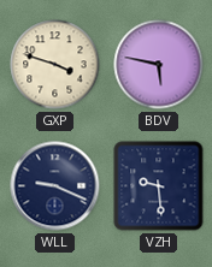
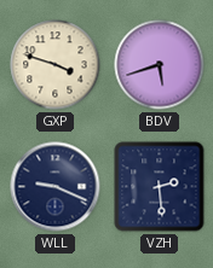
BDV: 5:47 -> 5:42
VZH: 9:29 -> 2:29
